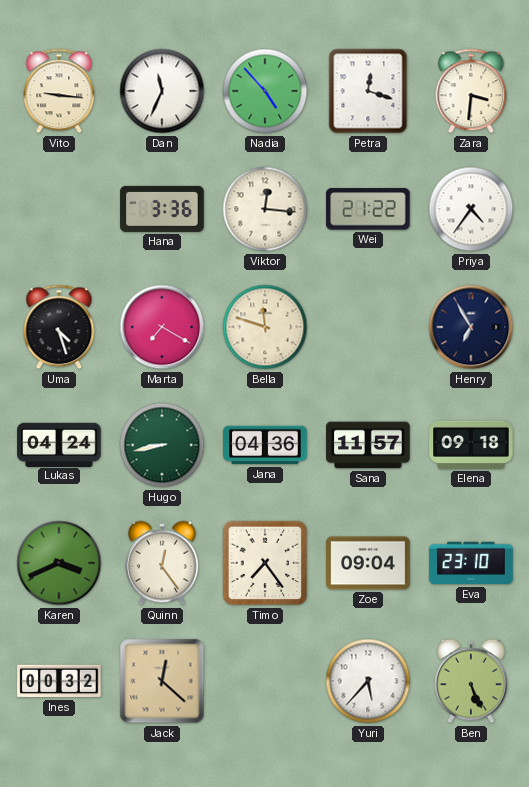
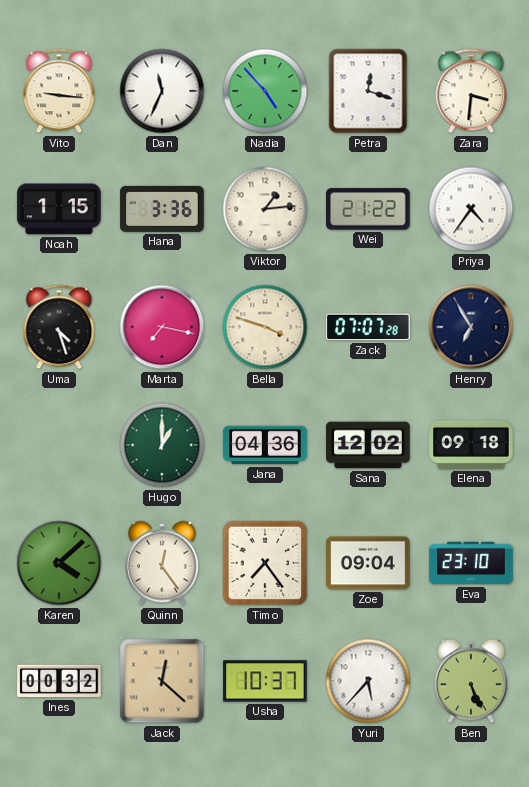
Noah: none -> 1:15
Viktor: 12:16 -> 1:14
Marta: 7:20 -> 7:17
Bella: 11:48 -> 3:48
Zack: none -> 07:07
Lukas: 04:24 -> none
Hugo: 8:43 -> 1:00
Sana: 11:57 -> 12:02
Karen: 3:41 -> 4:08
Usha: none -> 10:37
